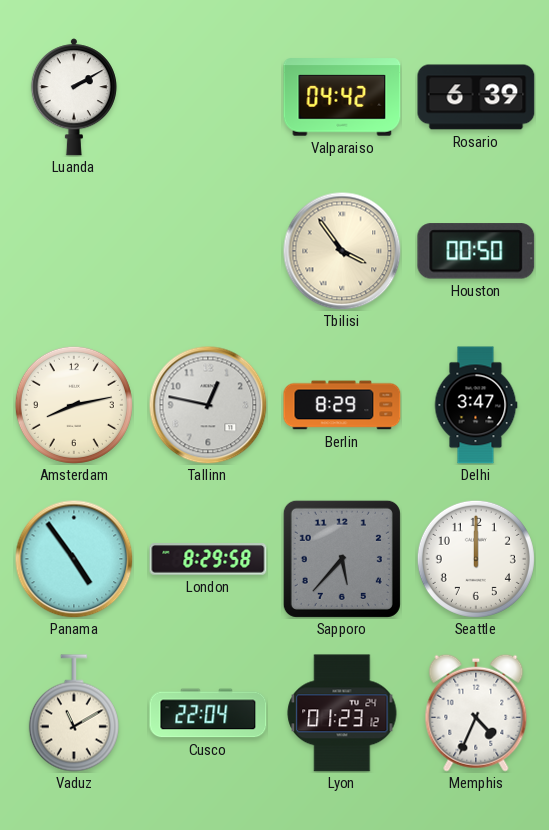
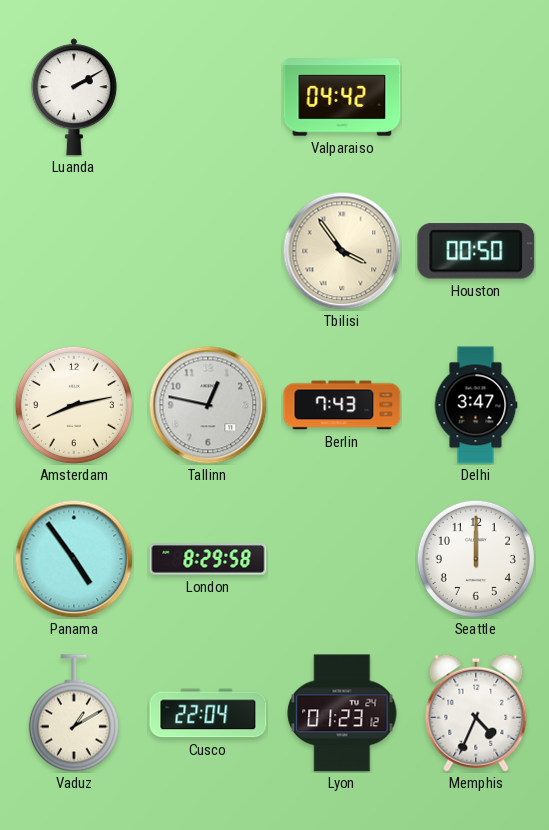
Rosario: 6:39 -> none
Berlin: 8:29 -> 7:43
Sapporo: 5:37 -> none
Vaduz: 11:10 -> 1:10
